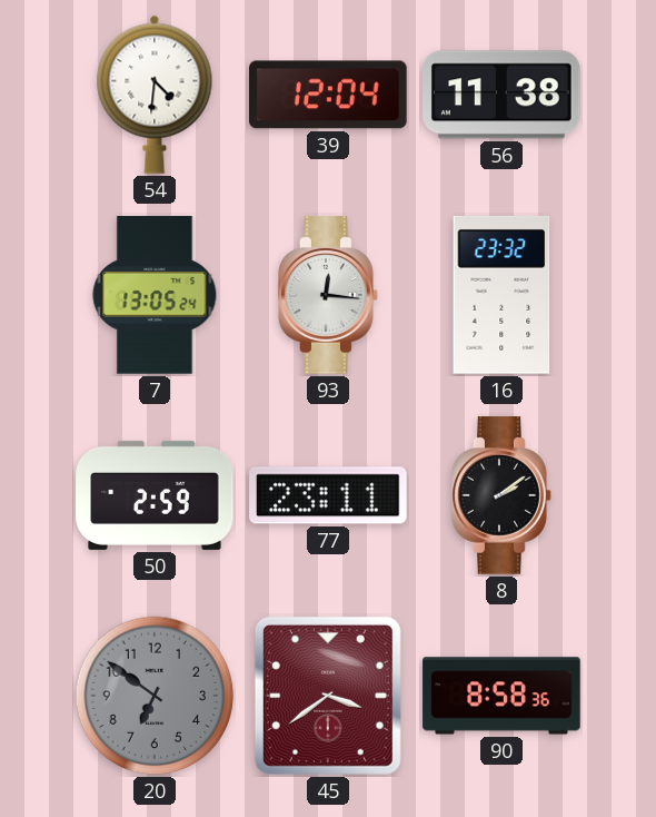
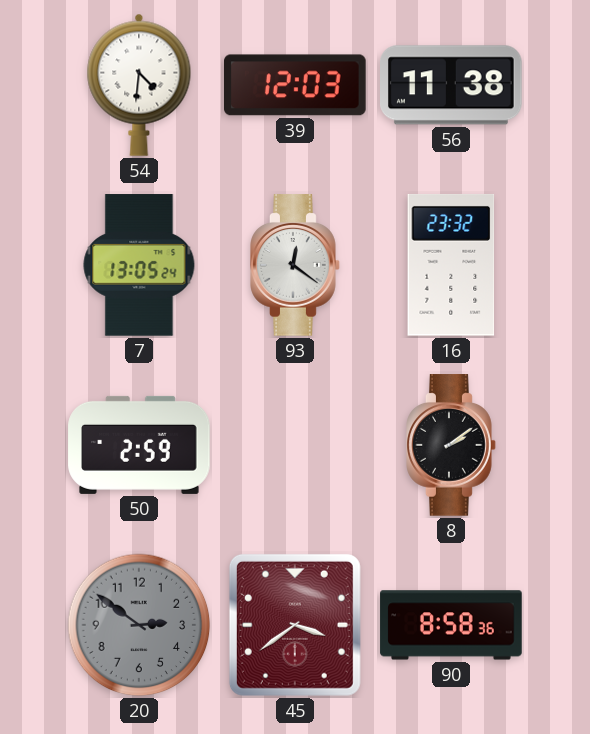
39: 12:04 -> 12:03
93: 12:16 -> 12:21
77: 23:11 -> none
20: 6:51 -> 2:51
